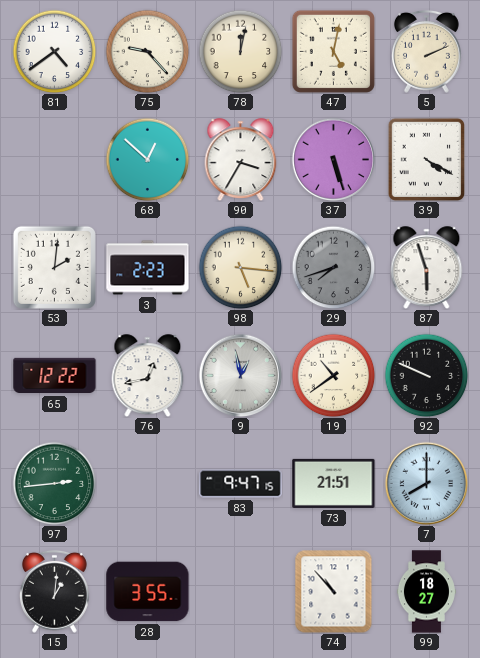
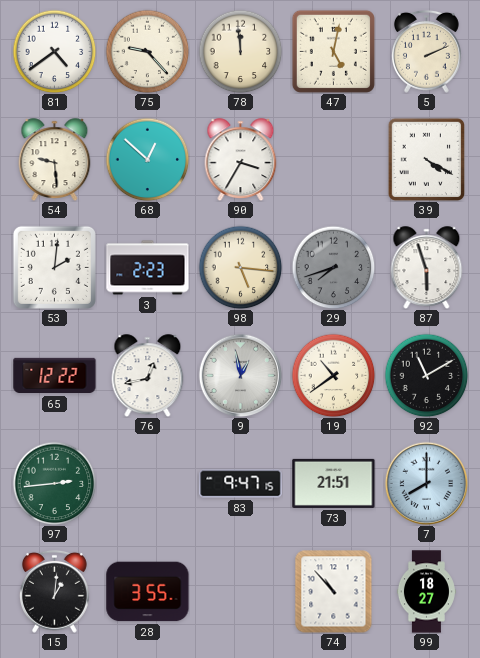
78: 12:02 -> 11:59
54: none -> 9:29
37: 5:27 -> none
92: 9:49 -> 11:10
